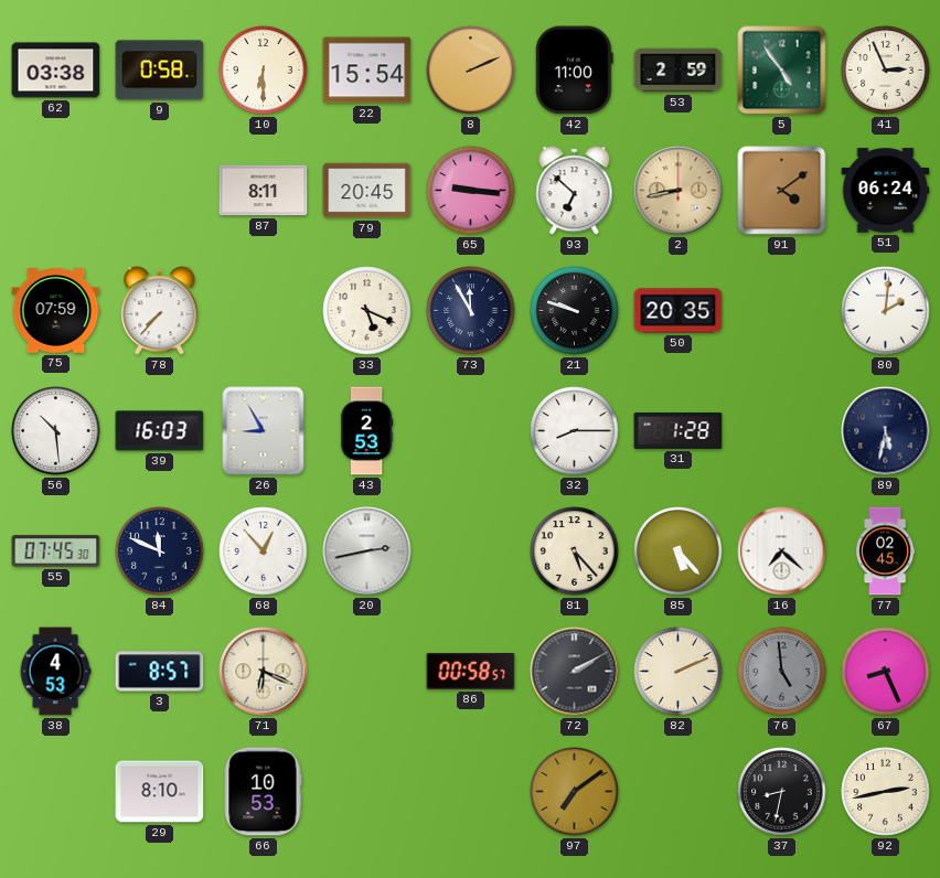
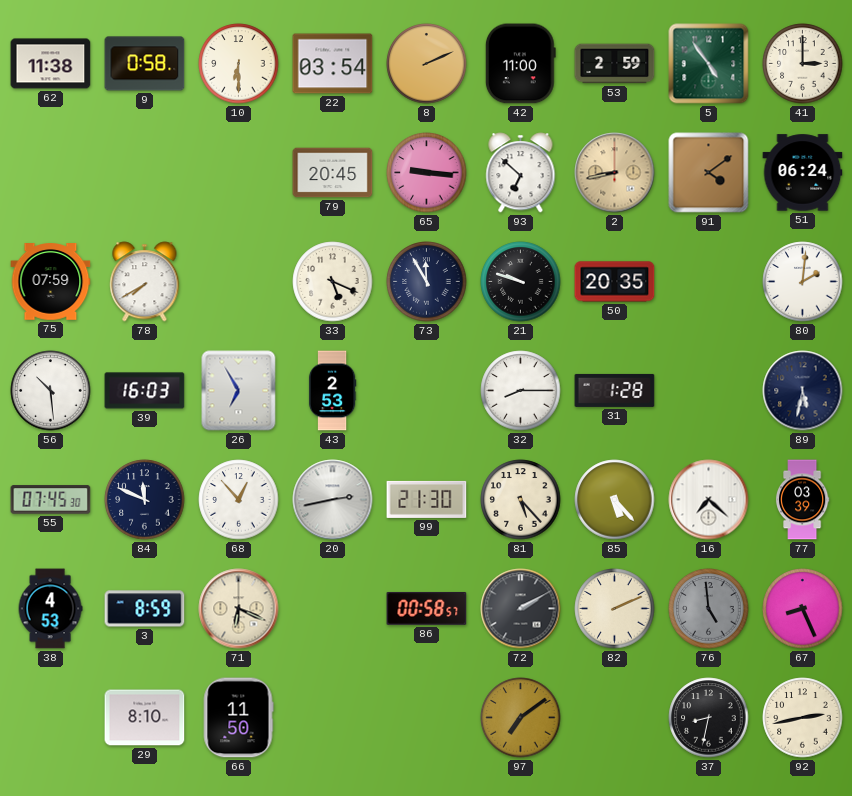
62: 03:38 -> 11:38
22: 15:54 -> 03:54
41: 2:56 -> 3:00
87: 8:11 -> none
78: 7:37 -> 7:40
26: 8:55 -> 6:55
99: none -> 21:30
77: 02:45 -> 03:39
3: 8:57 -> 8:59
66: 10:53 -> 11:50
